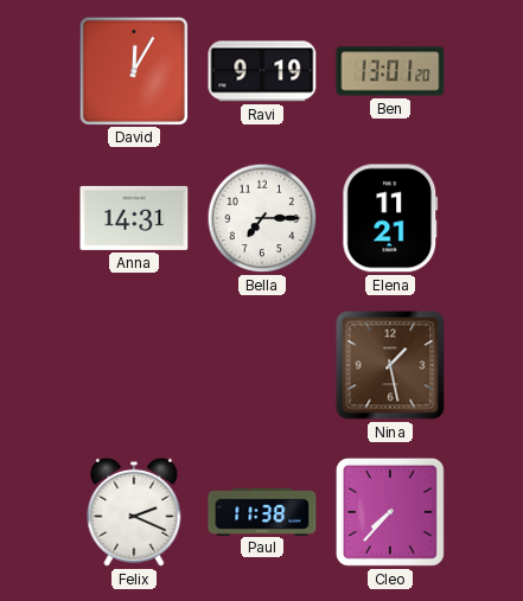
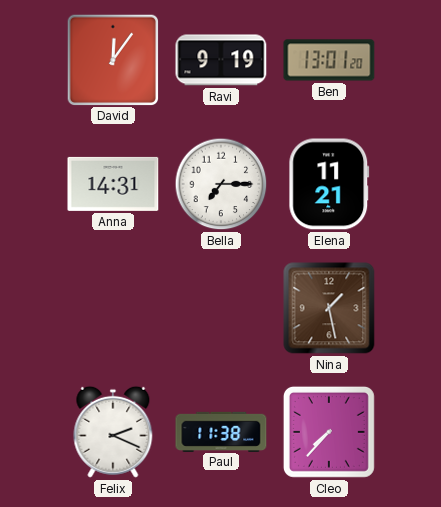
David: 12:05 -> 12:06
